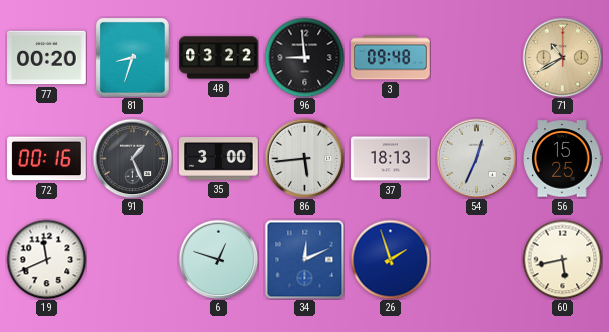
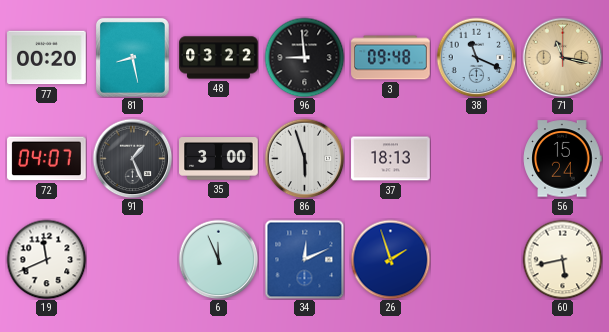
81: 8:33 -> 8:28
38: none -> 11:19
71: 10:40 -> 11:17
72: 00:16 -> 04:07
86: 5:44 -> 5:57
54: 12:34 -> none
56: 15:25 -> 15:24
6: 12:48 -> 11:56
